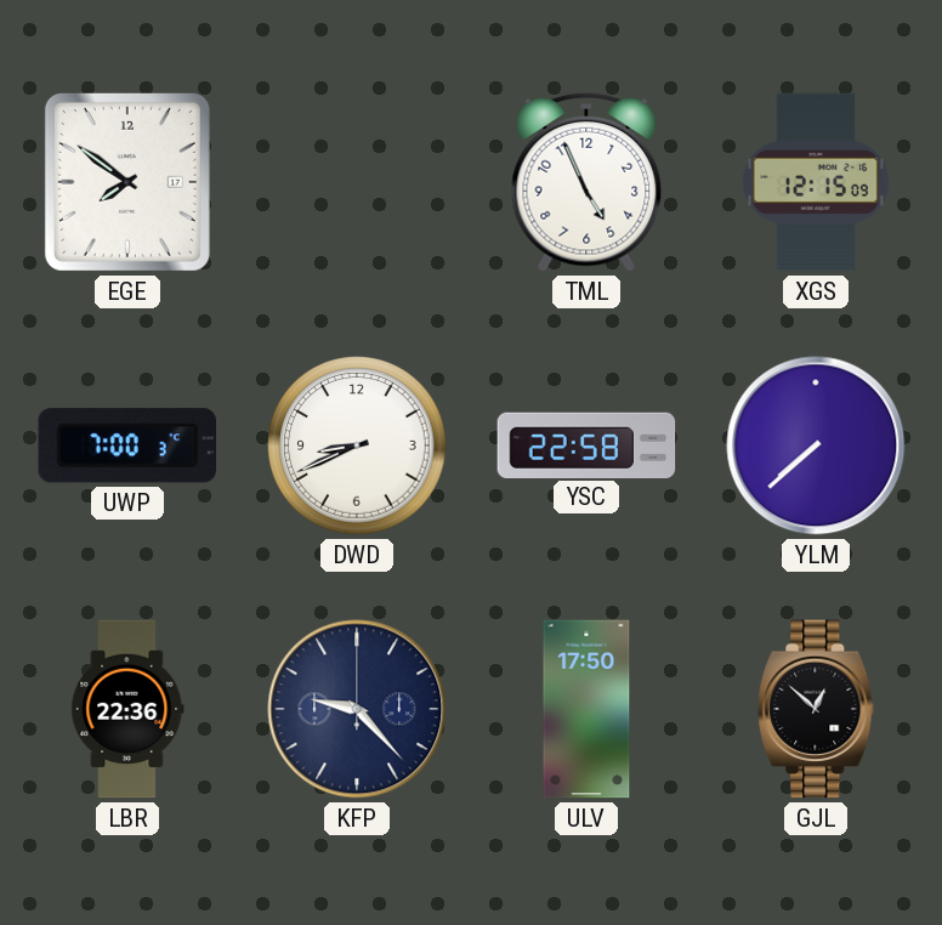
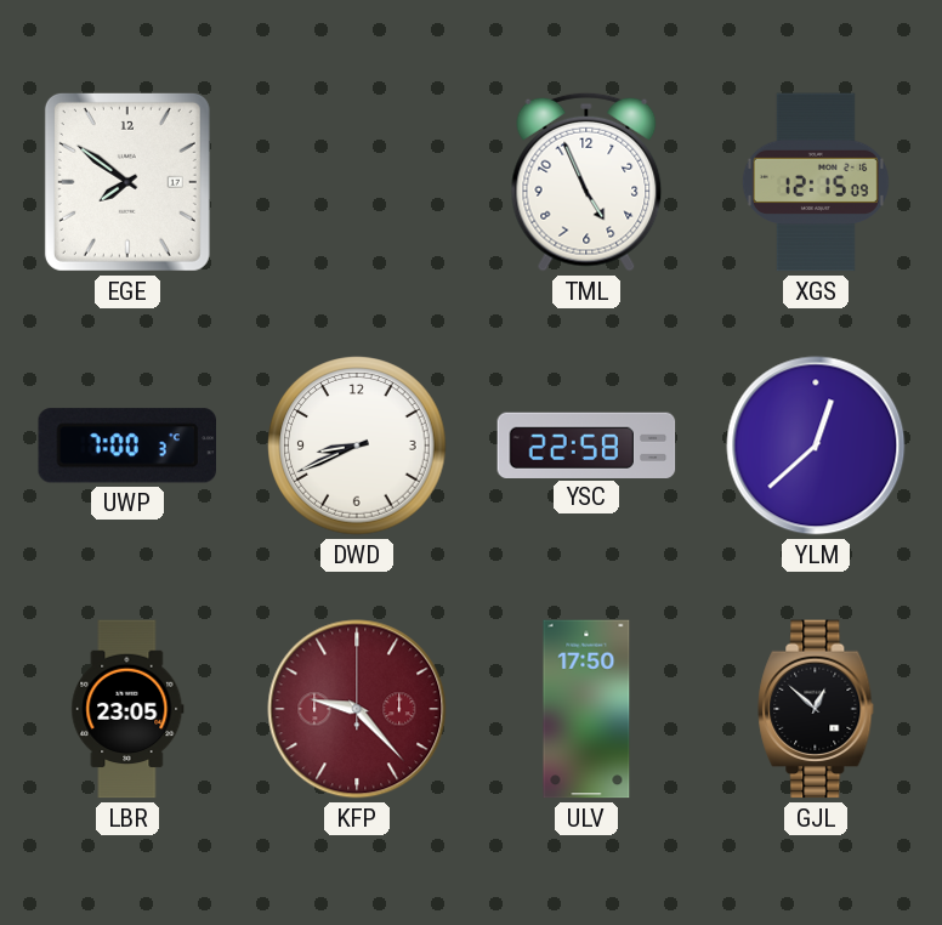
YLM: 7:38 -> 12:38
LBR: 22:36 -> 23:05
KFP dial: navy -> burgundy
